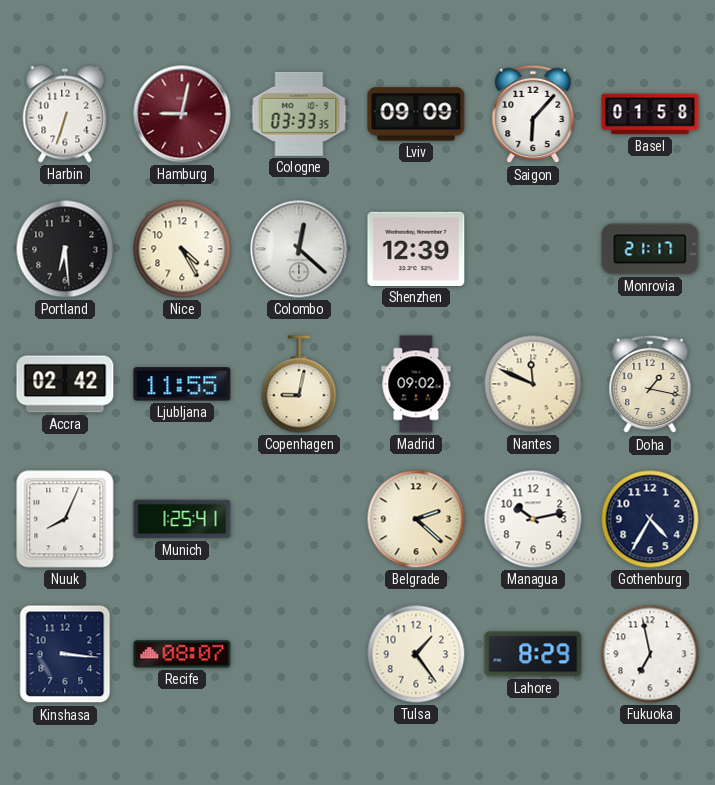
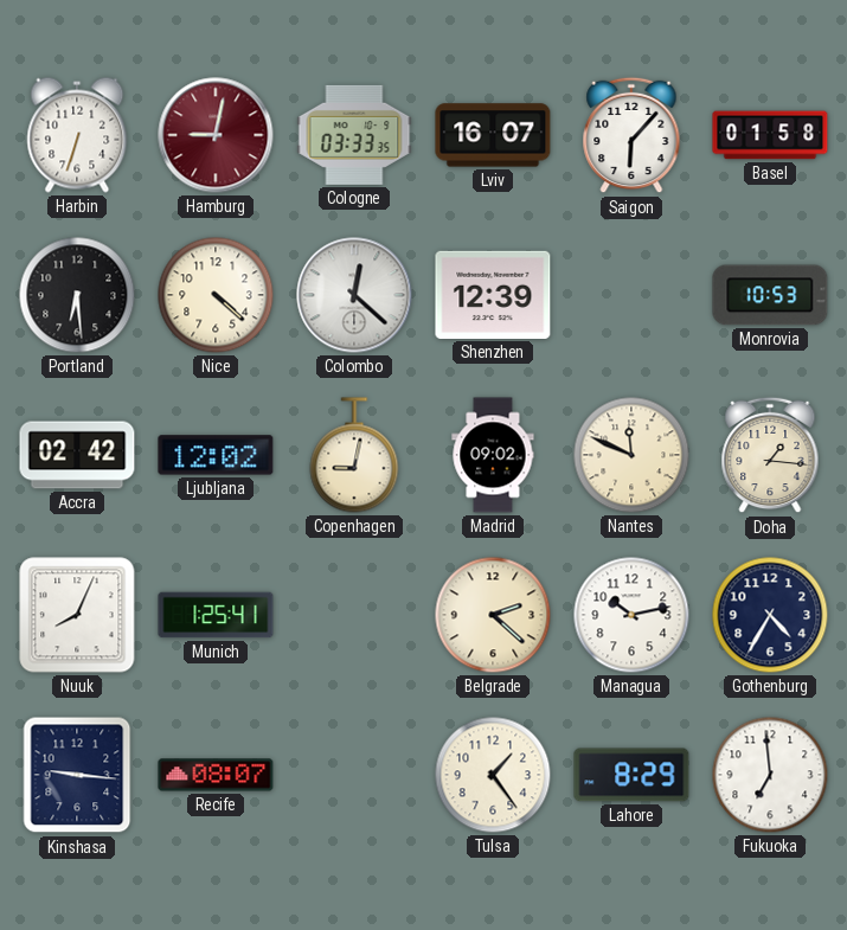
Lviv: 09:09 -> 16:07
Nice: 4:25 -> 4:22
Monrovia: 21:17 -> 10:53
Ljubljana: 11:55 -> 12:02
Doha: 1:17 -> 1:16
Kinshasa: 3:16 -> 9:16
Fukuoka: 6:58 -> 6:59
